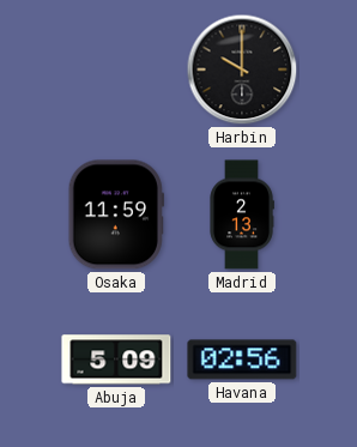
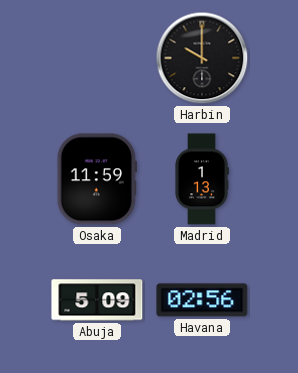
Madrid: 2:13 -> 1:13
